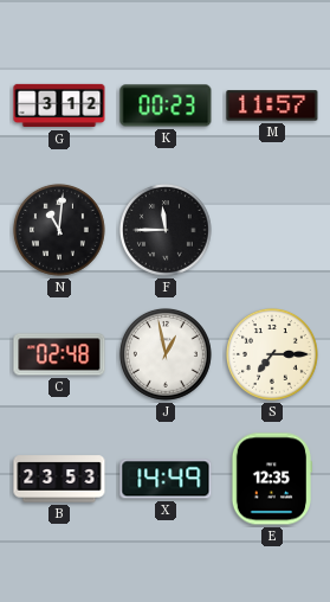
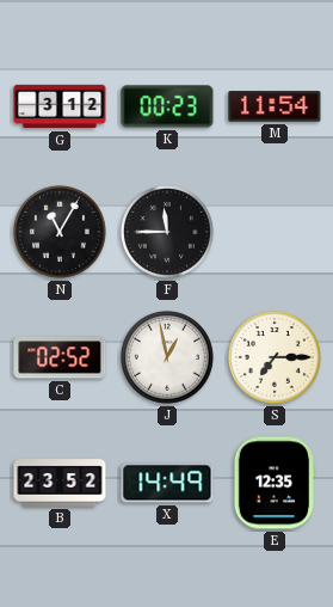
M: 11:57 -> 11:54
N: 11:01 -> 11:05
C: 02:48 -> 02:52
B: 23:53 -> 23:52
